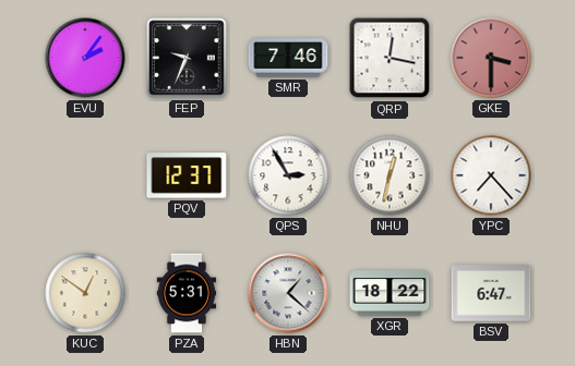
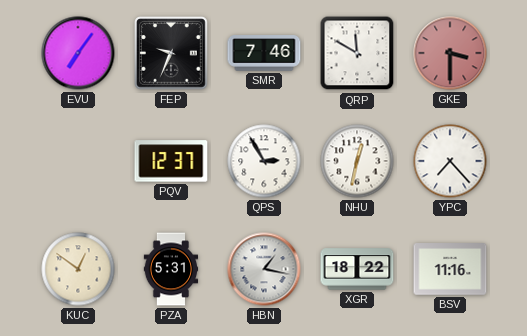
EVU: 2:06 -> 7:06
QRP: 12:17 -> 11:50
HBN: 1:22 -> 1:17
BSV: 6:47 -> 11:16
